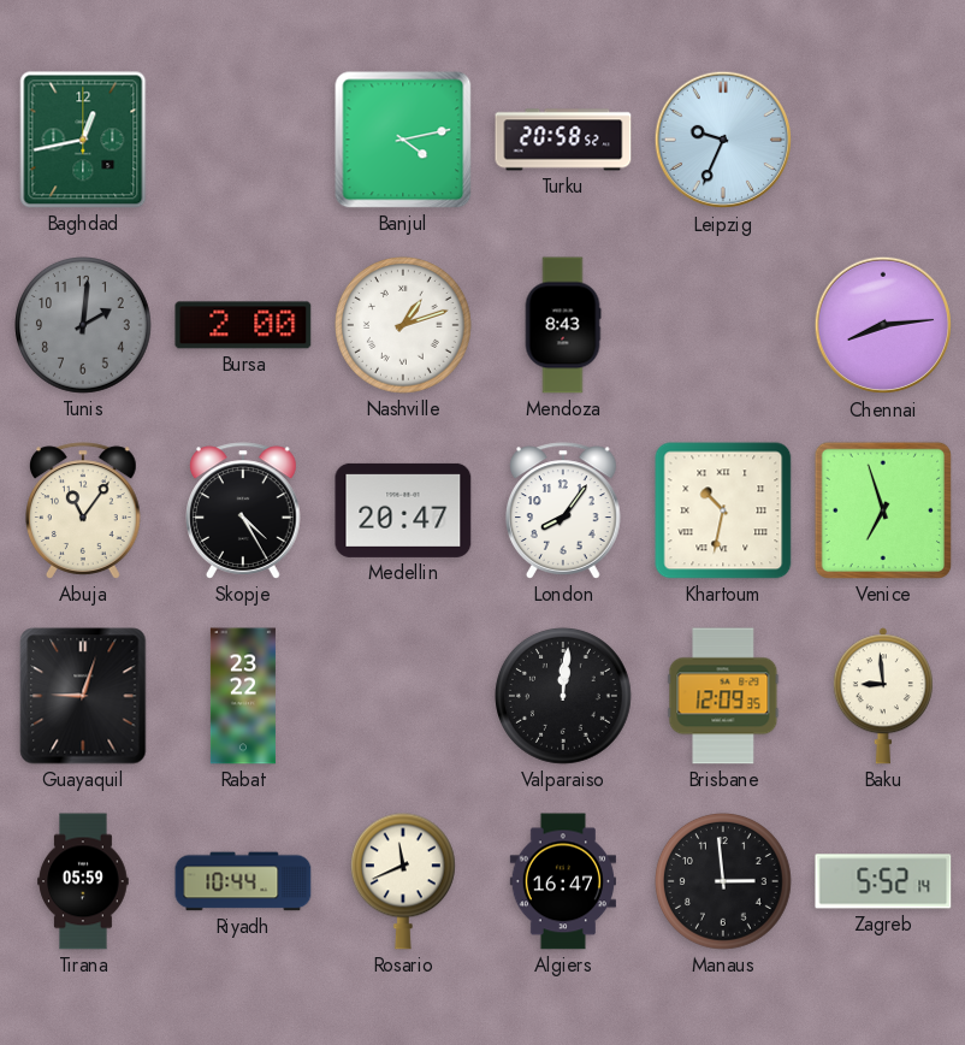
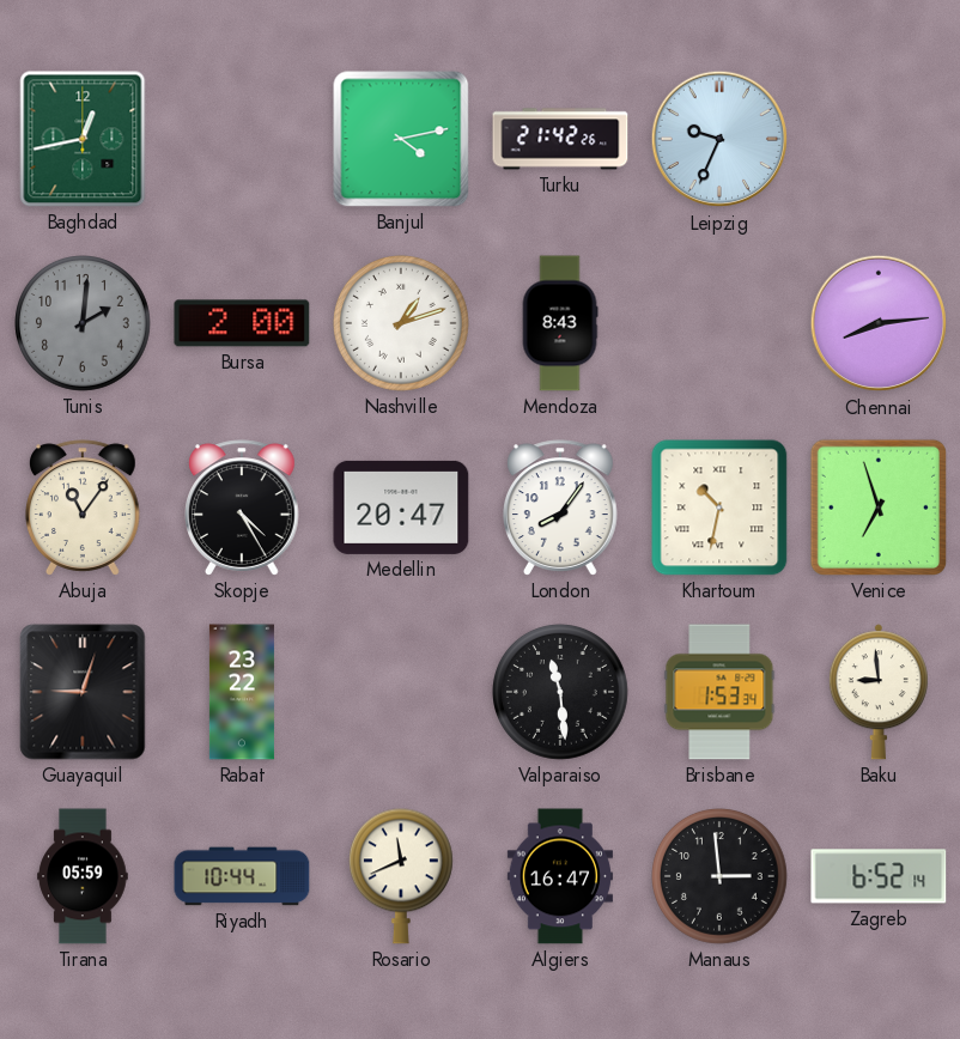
Turku: 20:58 -> 21:42
Valparaiso: 12:01 -> 11:29
Brisbane: 12:09 -> 1:53
Zagreb: 5:52 -> 6:52
